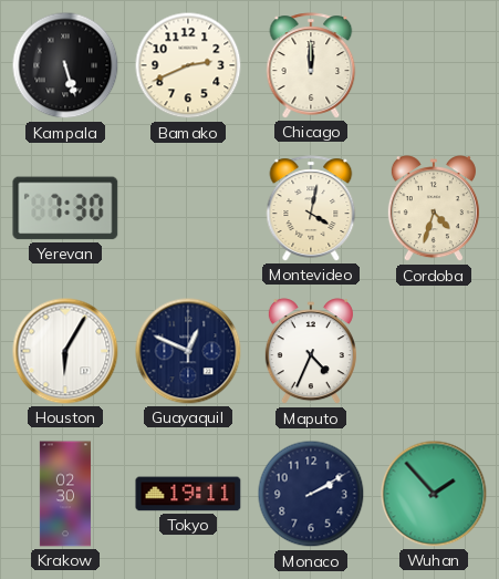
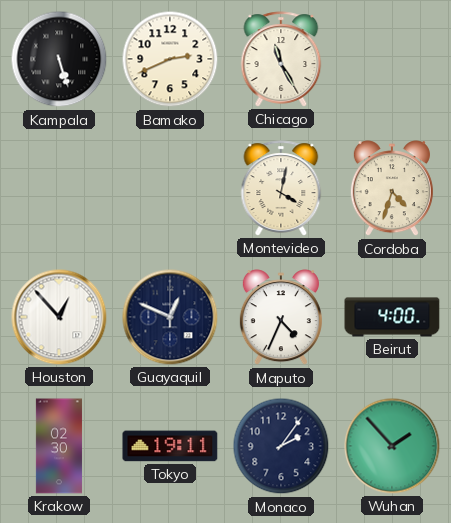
Chicago: 12:00 -> 11:25
Yerevan: 7:30 -> none
Houston: 6:05 -> 12:53
Beirut: none -> 4:00
Monaco: 2:10 -> 2:06
